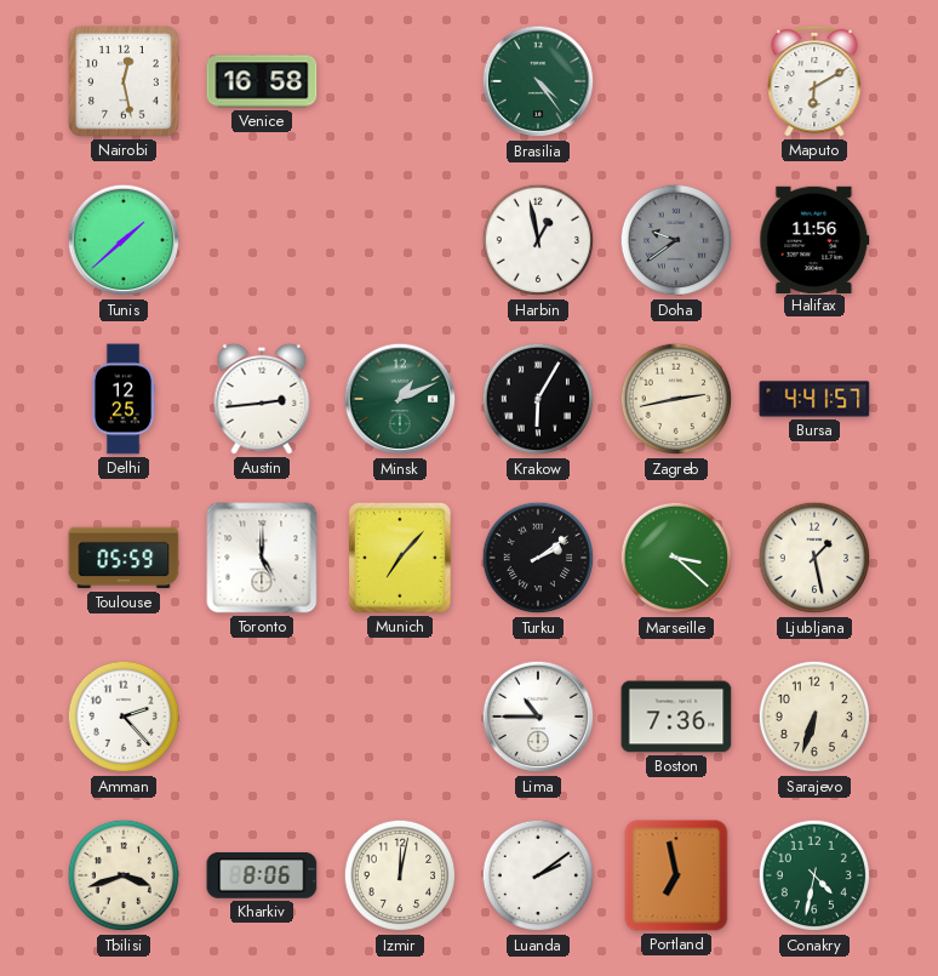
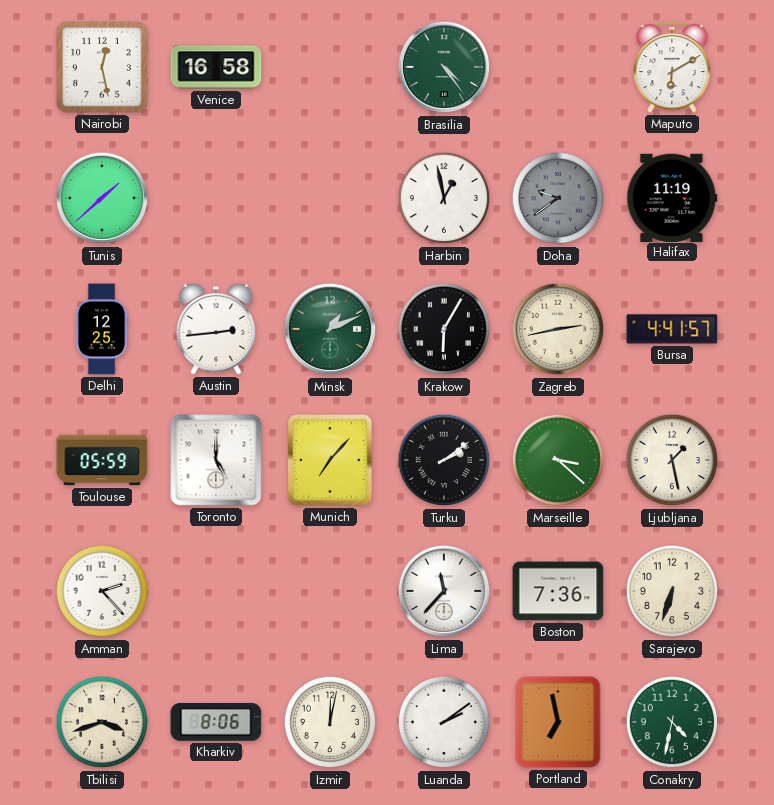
Halifax: 11:56 -> 11:19
Lima: 10:45 -> 11:37
